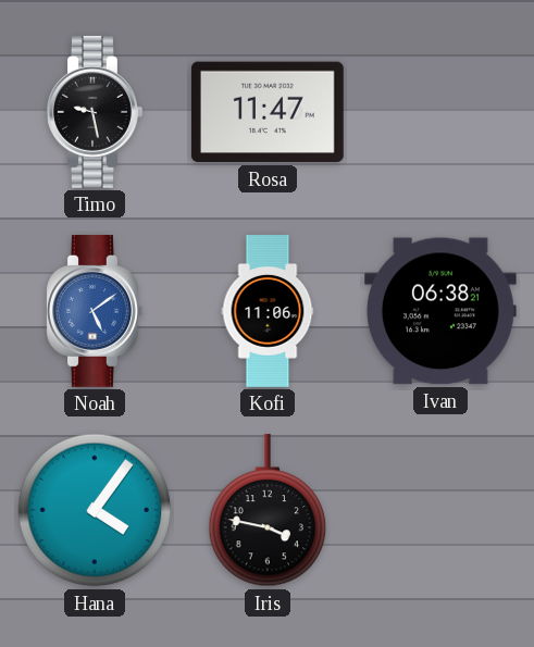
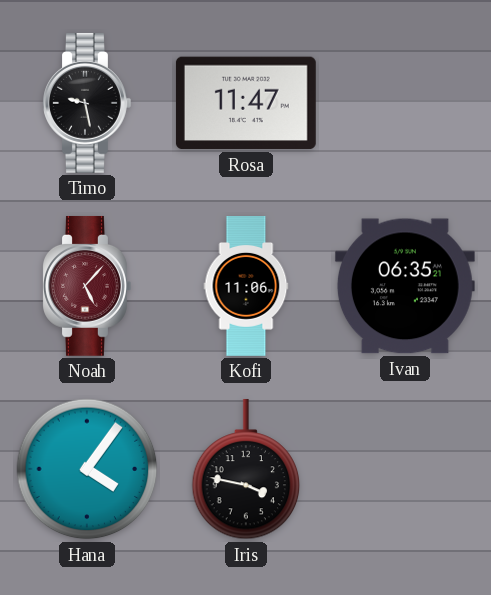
Noah: 5:09 -> 5:07
Noah dial: blue -> burgundy
Ivan: 06:38 -> 06:35
